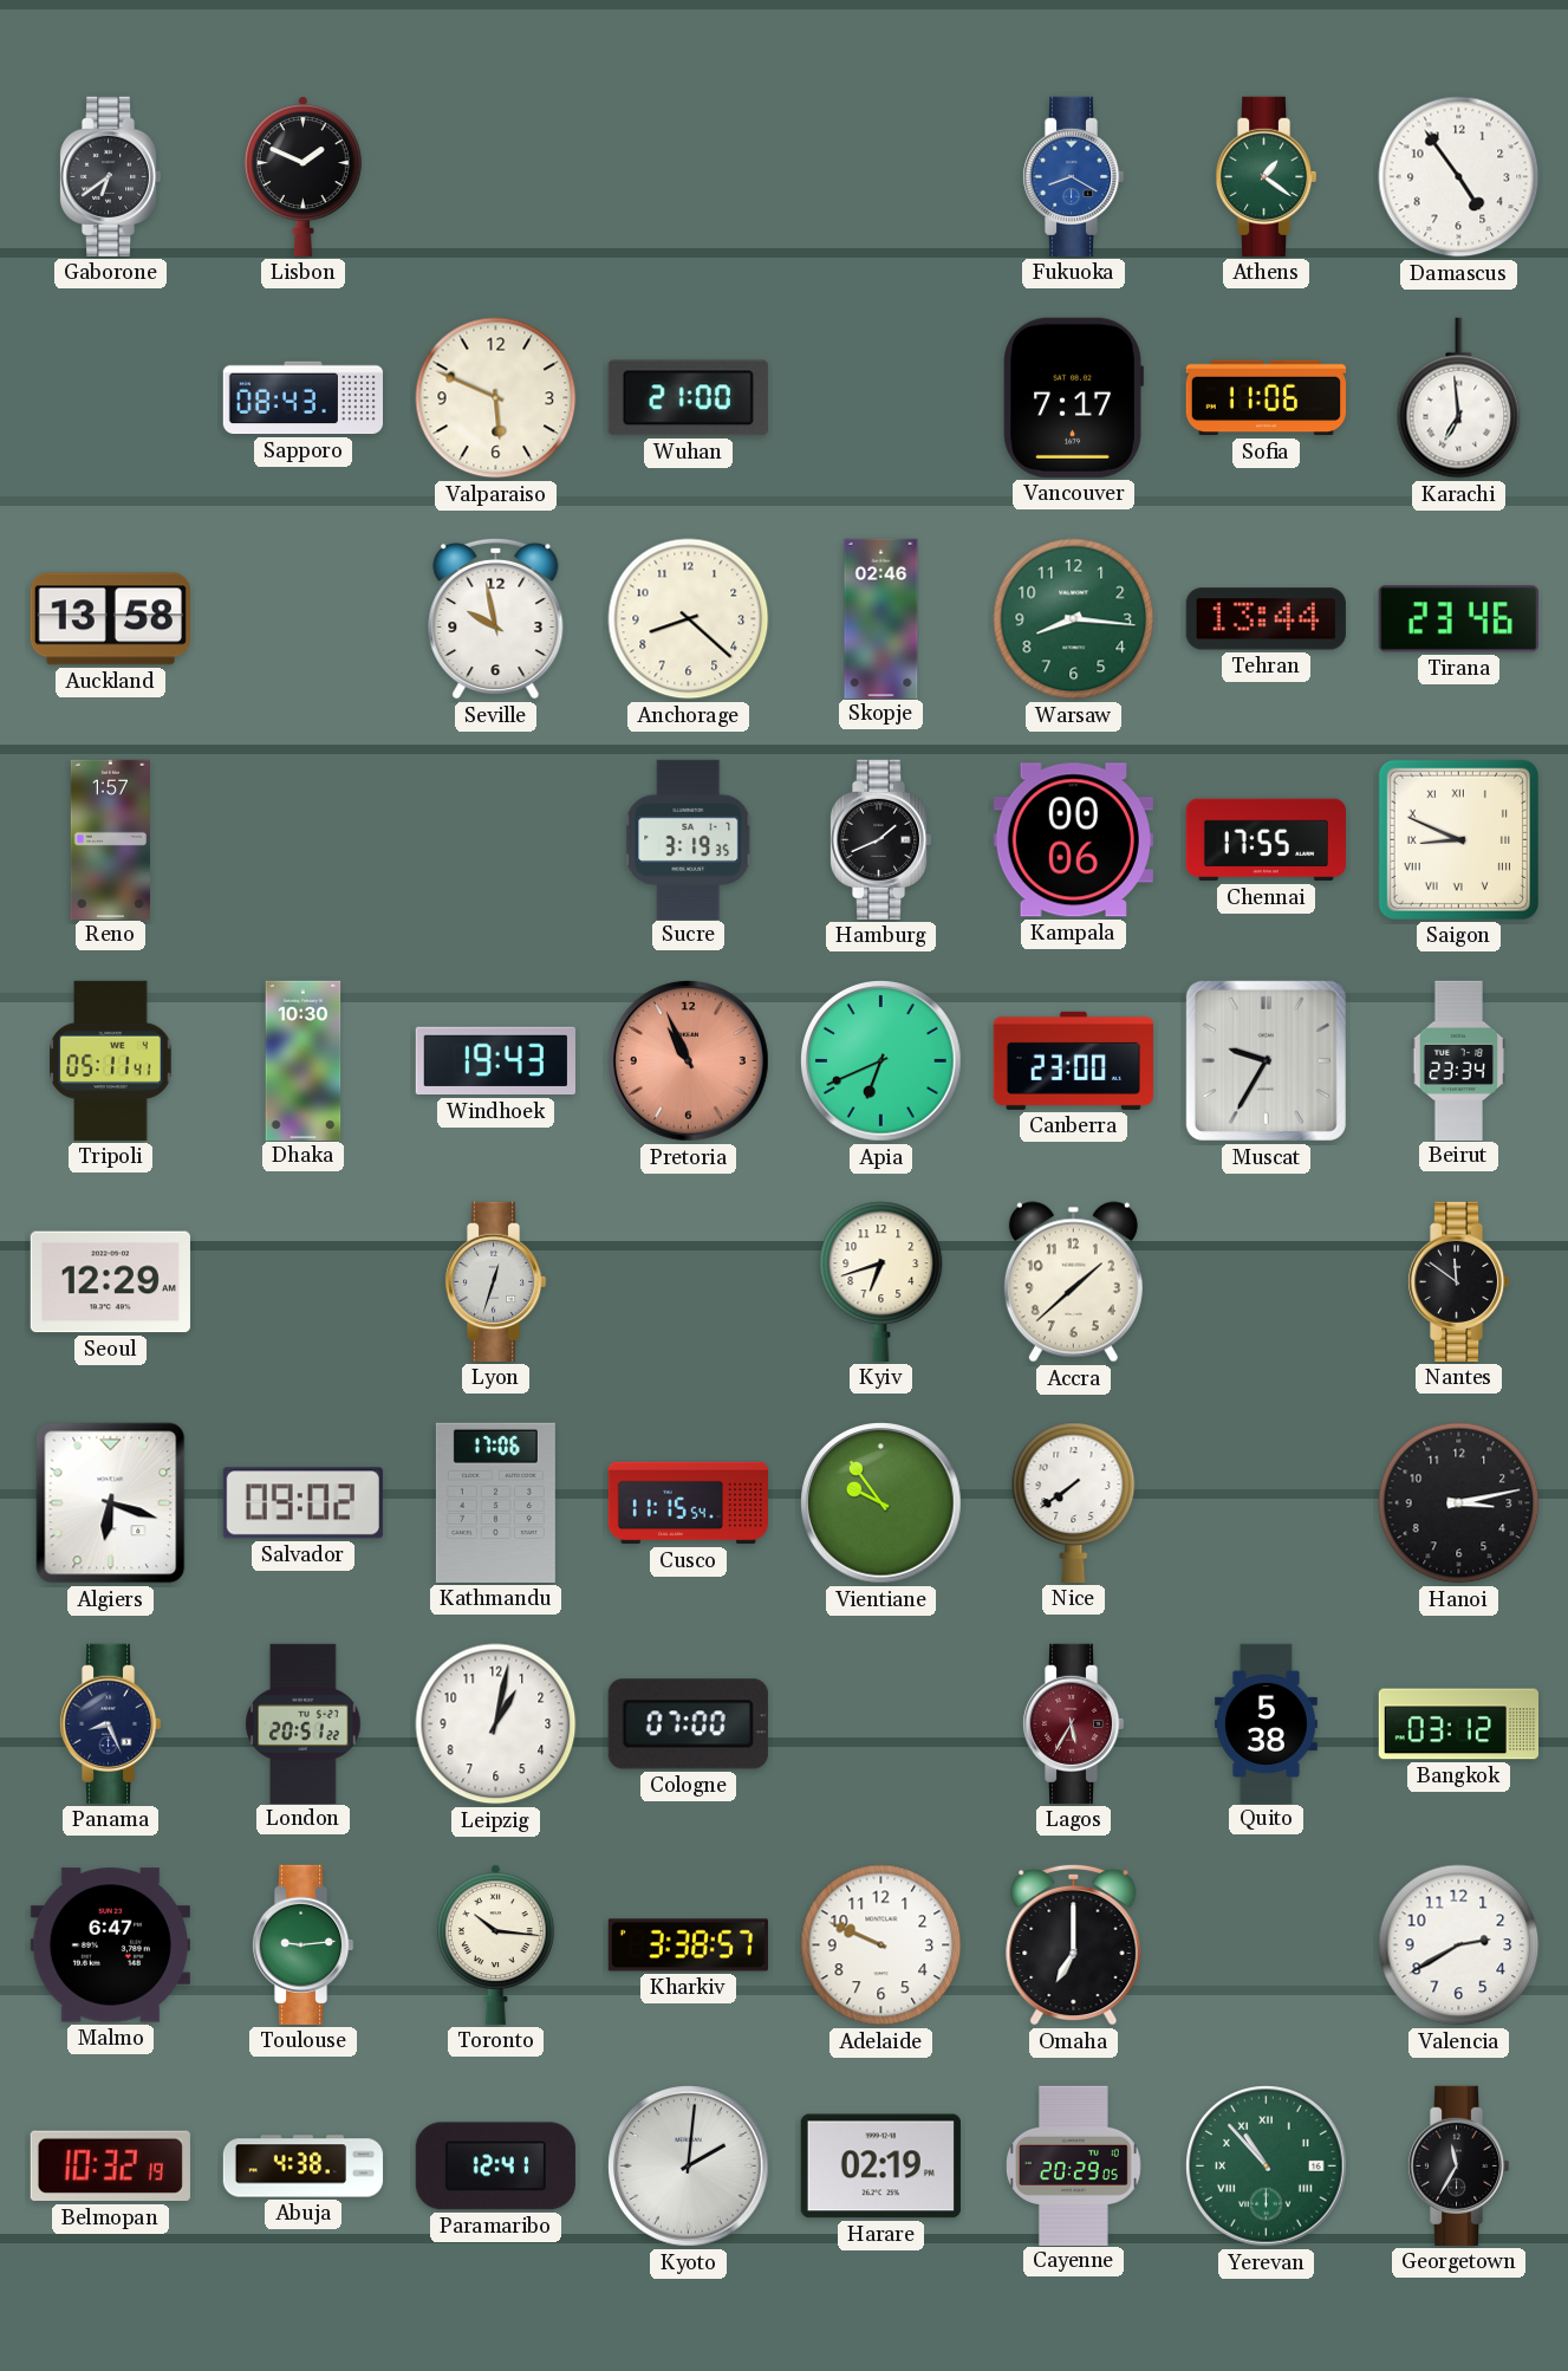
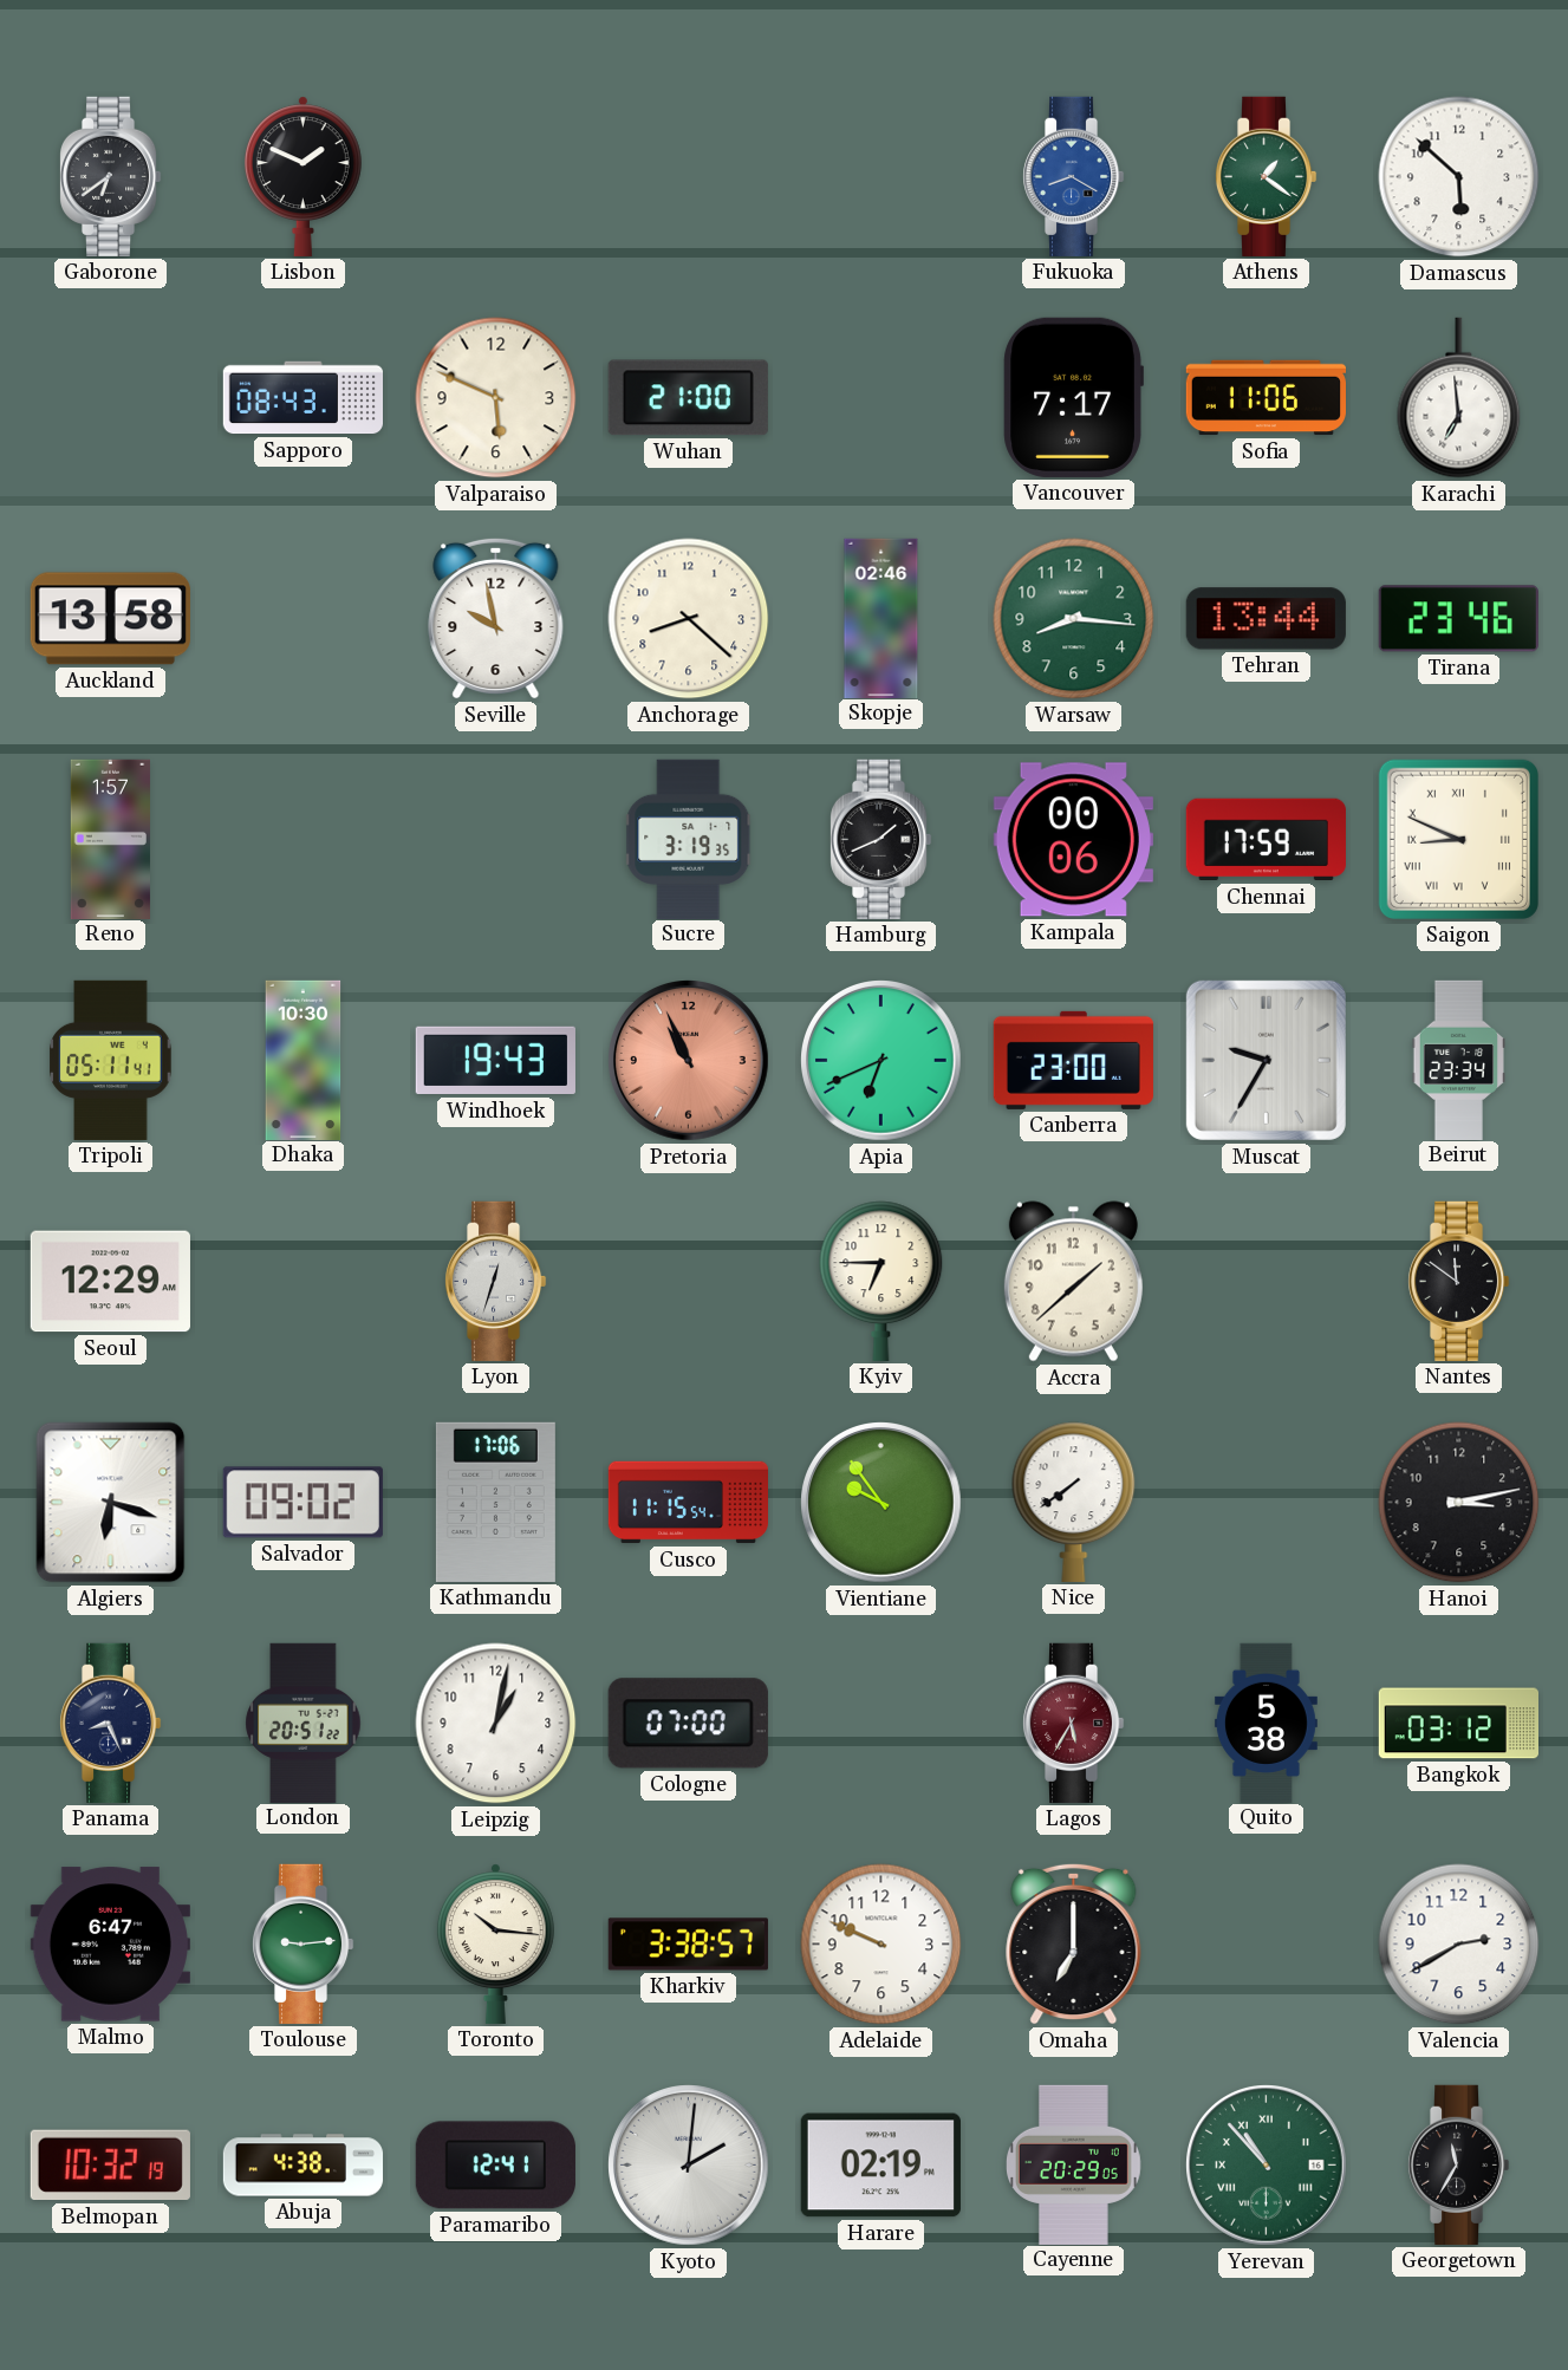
Damascus: 4:54 -> 5:52
Chennai: 17:55 -> 17:59
Kyiv: 6:42 -> 6:45
